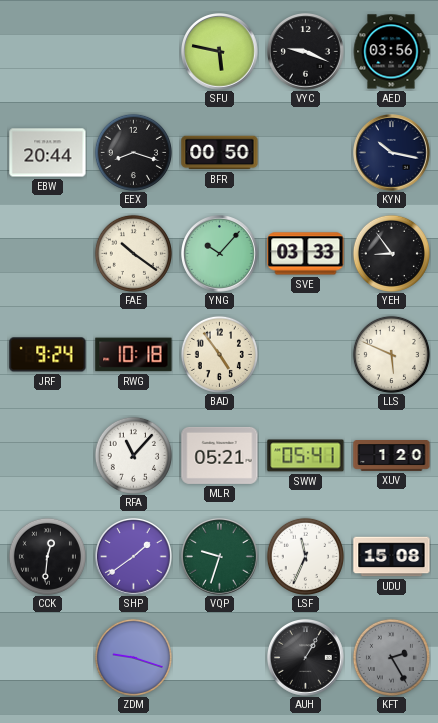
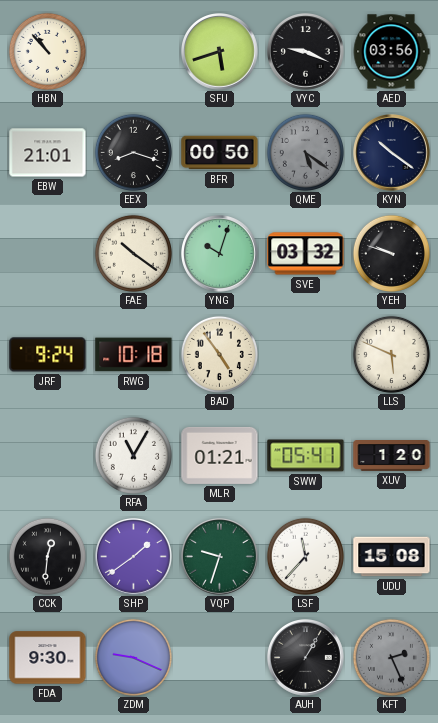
HBN: none -> 10:53
SFU: 5:47 -> 5:42
EBW: 20:44 -> 21:01
QME: none -> 5:21
KYN: 10:17 -> 10:21
YNG: 10:07 -> 10:03
SVE: 03:33 -> 03:32
YEH: 8:54 -> 9:48
RFA: 11:07 -> 11:05
MLR: 05:21 -> 01:21
LSF: 11:34 -> 11:37
FDA: none -> 9:30
ZDM: 9:18 -> 9:19
KFT: 2:25 -> 2:26
